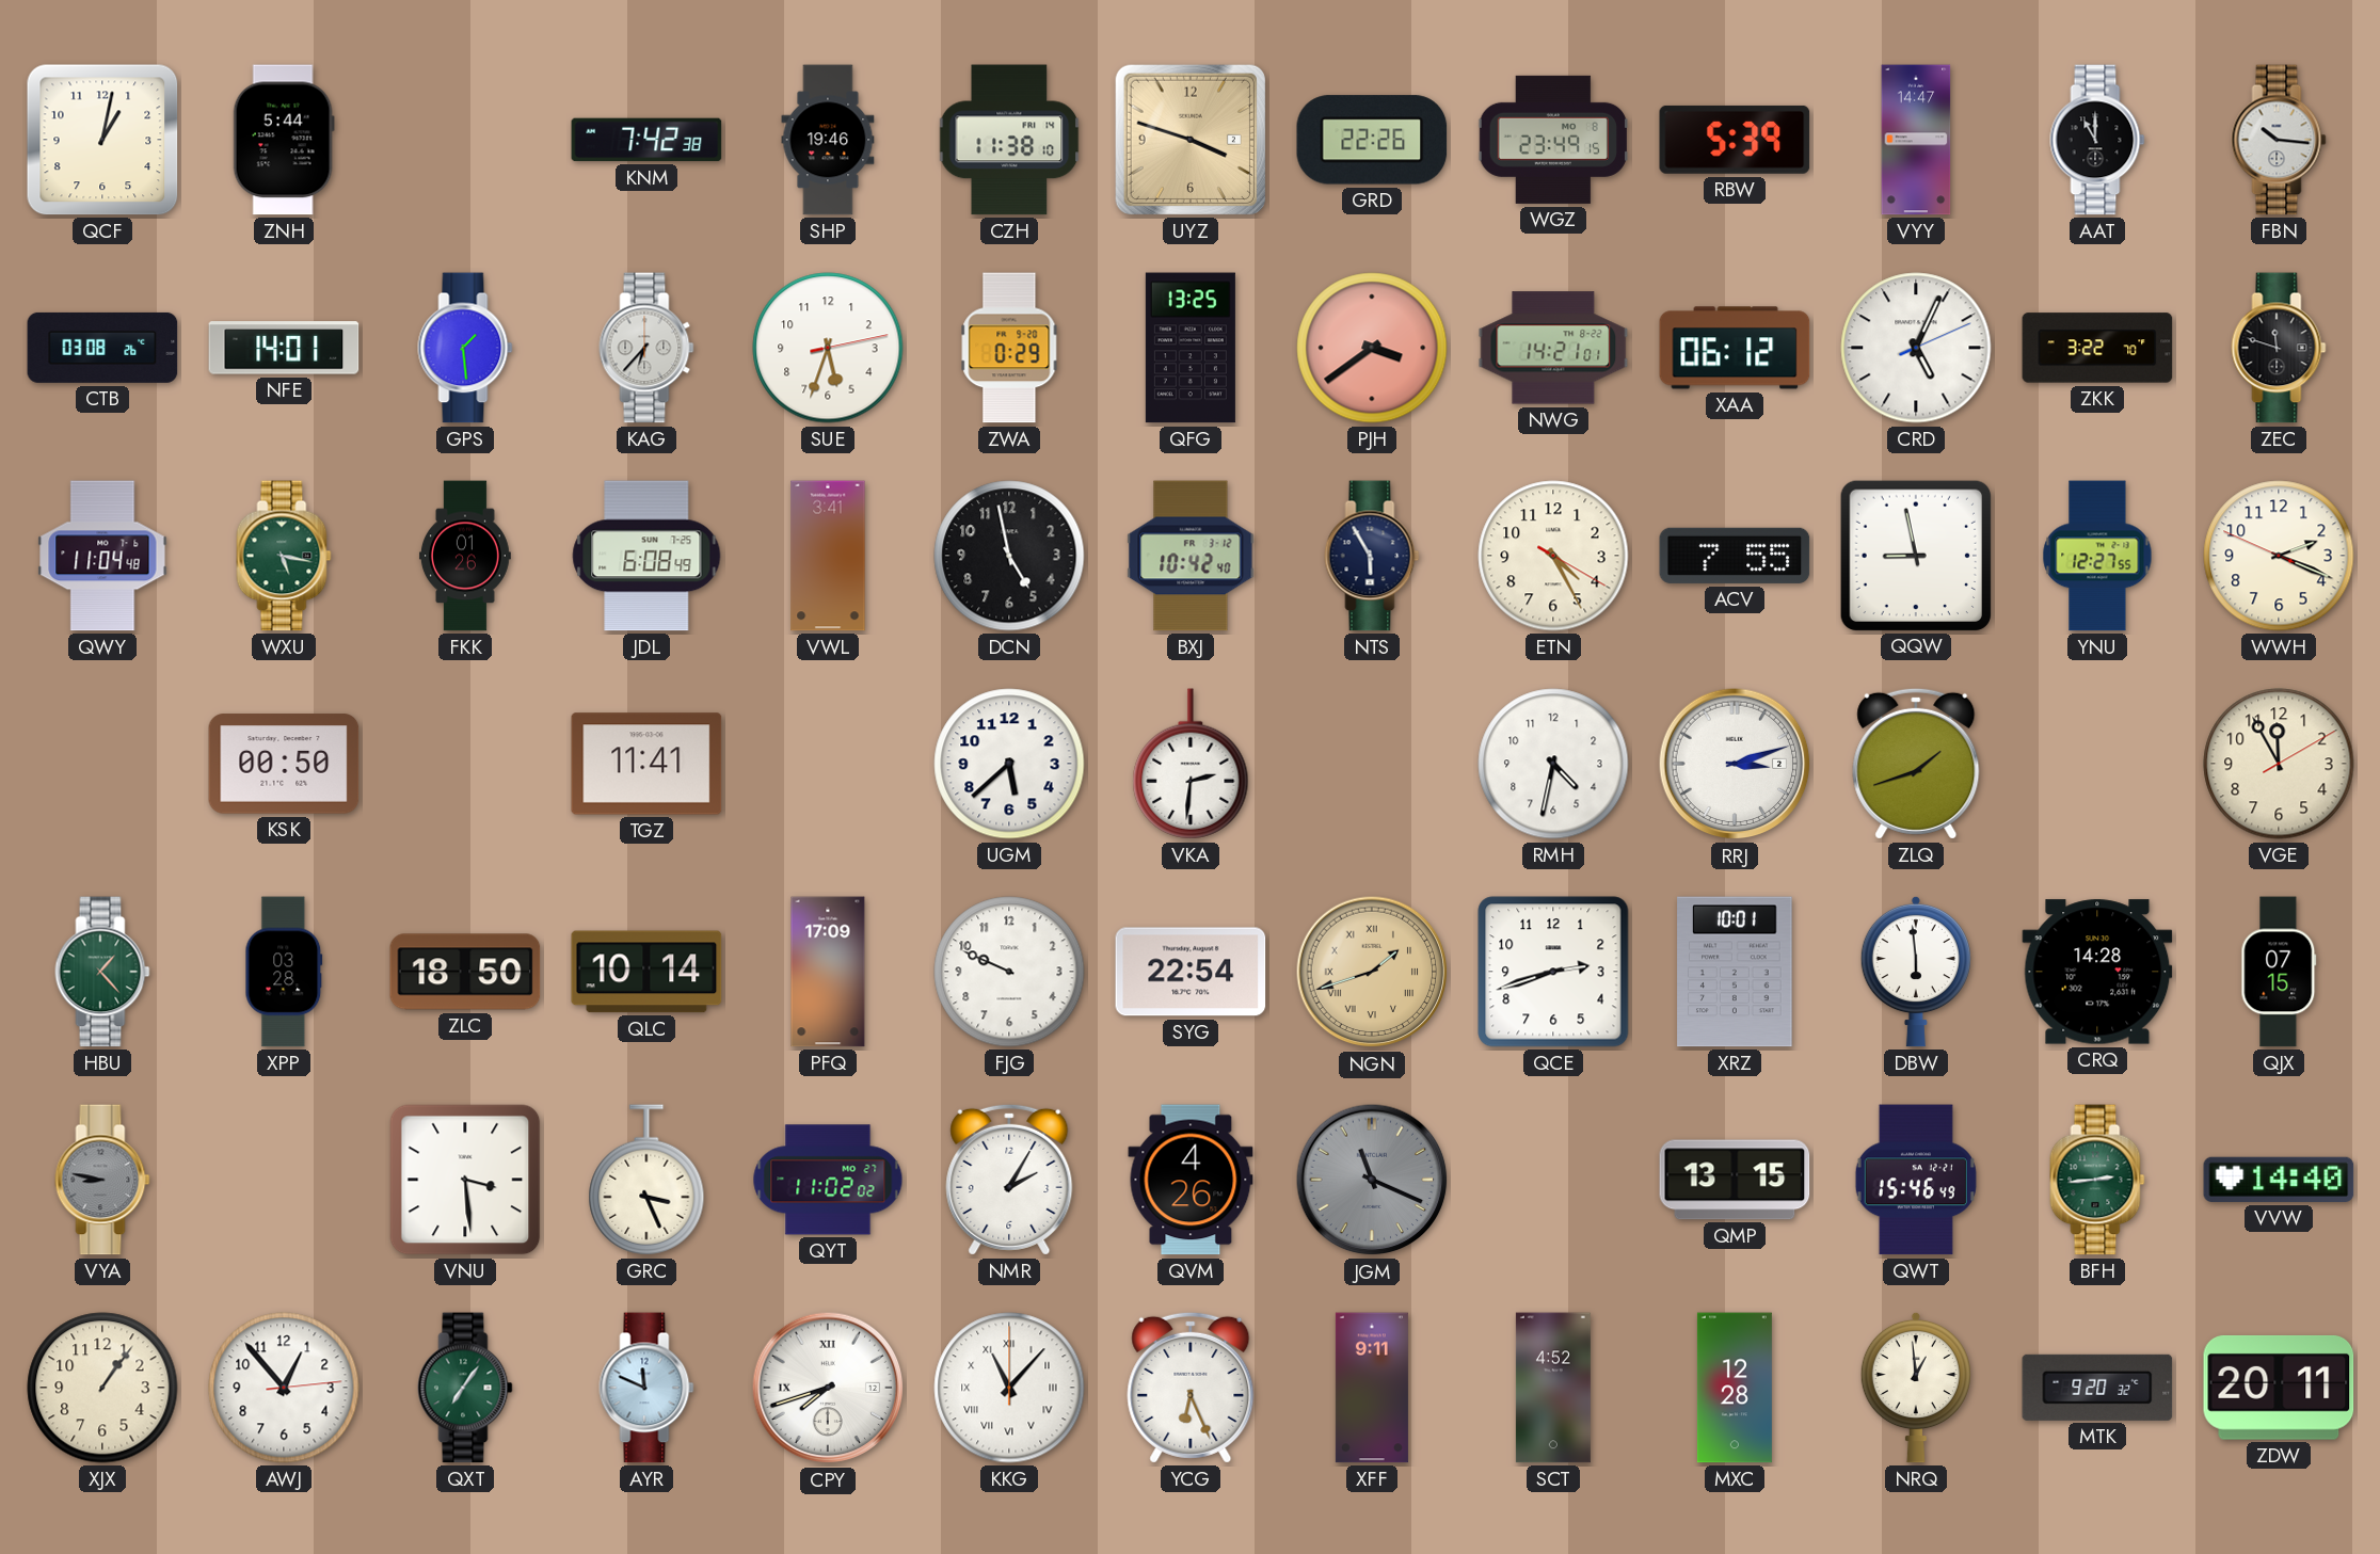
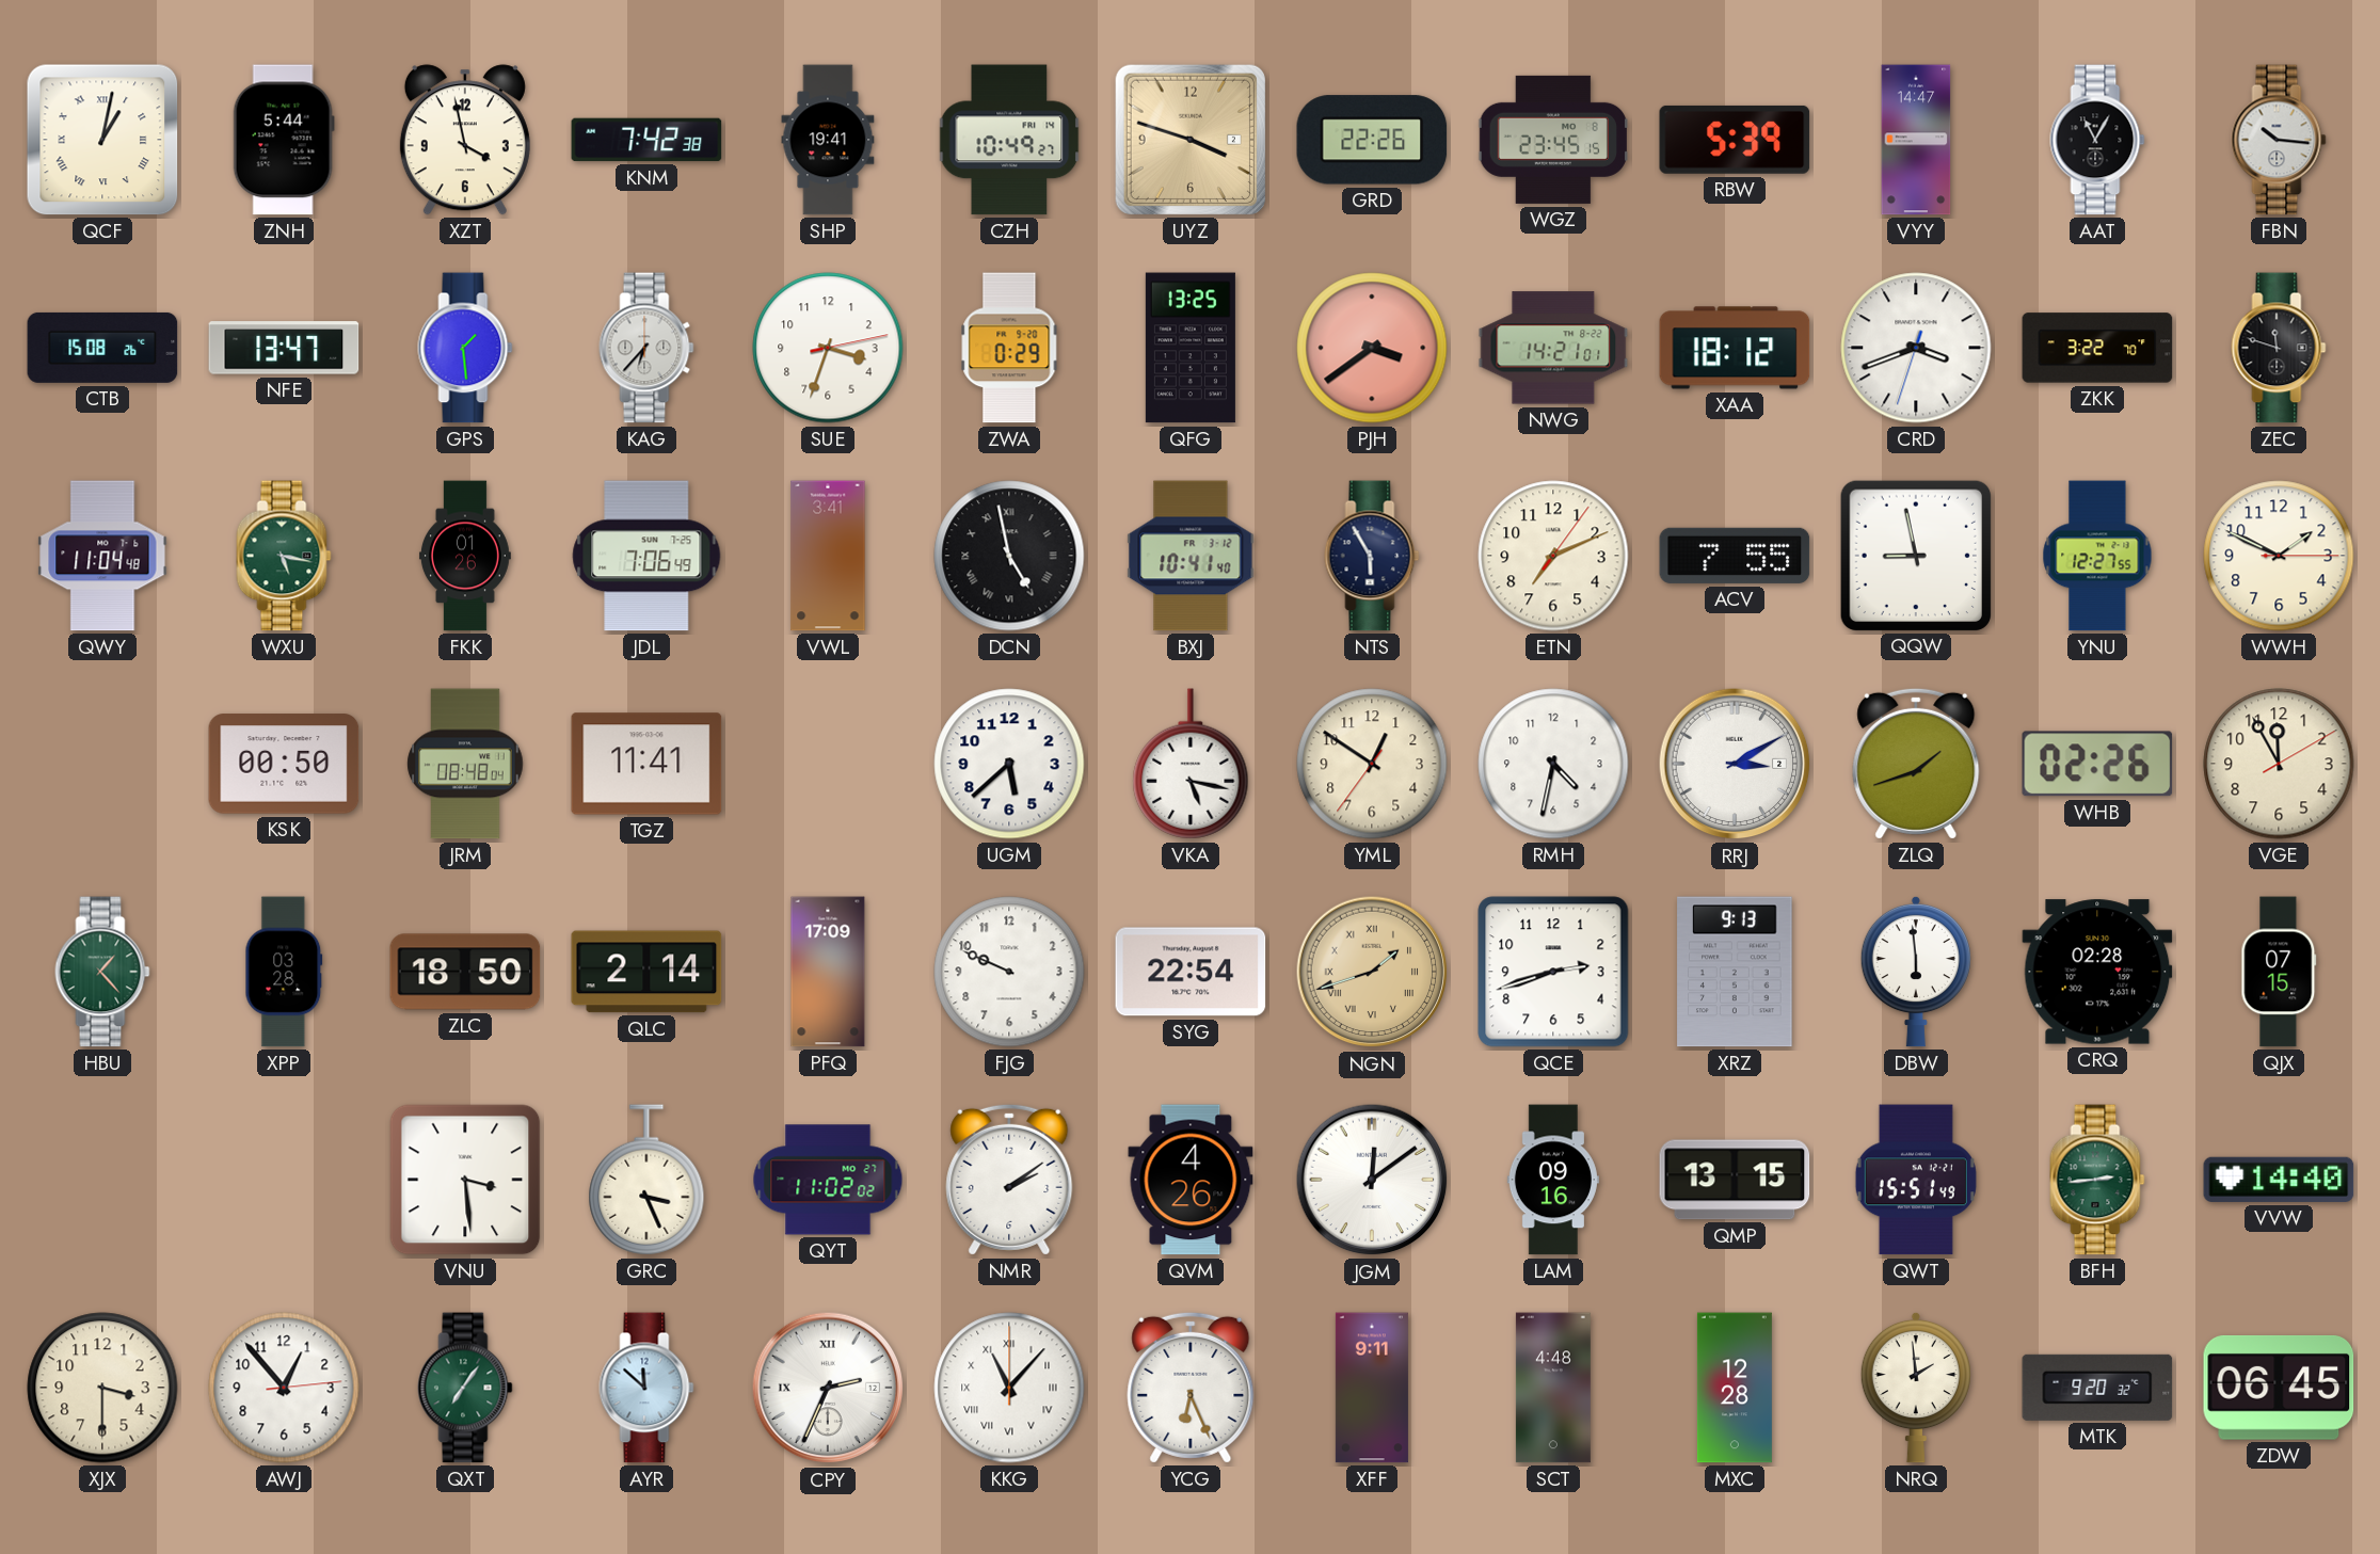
QCF numerals: Arabic -> Roman
XZT: none -> 3:58
SHP: 19:46 -> 19:41
CZH: 11:38 -> 10:49
WGZ: 23:49 -> 23:45
AAT: 11:00 -> 11:05
CTB: 03:08 -> 15:08
NFE: 14:01 -> 13:47
SUE: 5:33 -> 3:33
XAA: 06:12 -> 18:12
CRD: 5:04 -> 3:41
JDL: 6:08 -> 7:06
DCN numerals: Arabic -> Roman
BXJ: 10:42 -> 10:41
ETN: 4:25 -> 7:11
WWH: 2:18 -> 1:49
JRM: none -> 08:48
VKA: 2:31 -> 5:17
YML: none -> 12:50
RRJ: 3:12 -> 3:10
WHB: none -> 02:26
QLC: 10:14 -> 2:14
XRZ: 10:01 -> 9:13
CRQ: 14:28 -> 02:28
VYA: 8:47 -> none
NMR: 2:05 -> 2:09
JGM: 11:19 -> 12:09
JGM dial: grey -> white
LAM: none -> 09:16
QWT: 15:46 -> 15:51
XJX: 1:06 -> 3:30
AYR: 11:49 -> 11:52
CPY: 7:42 -> 2:34
SCT: 4:52 -> 4:48
NRQ: 12:59 -> 1:59
ZDW: 20:11 -> 06:45
